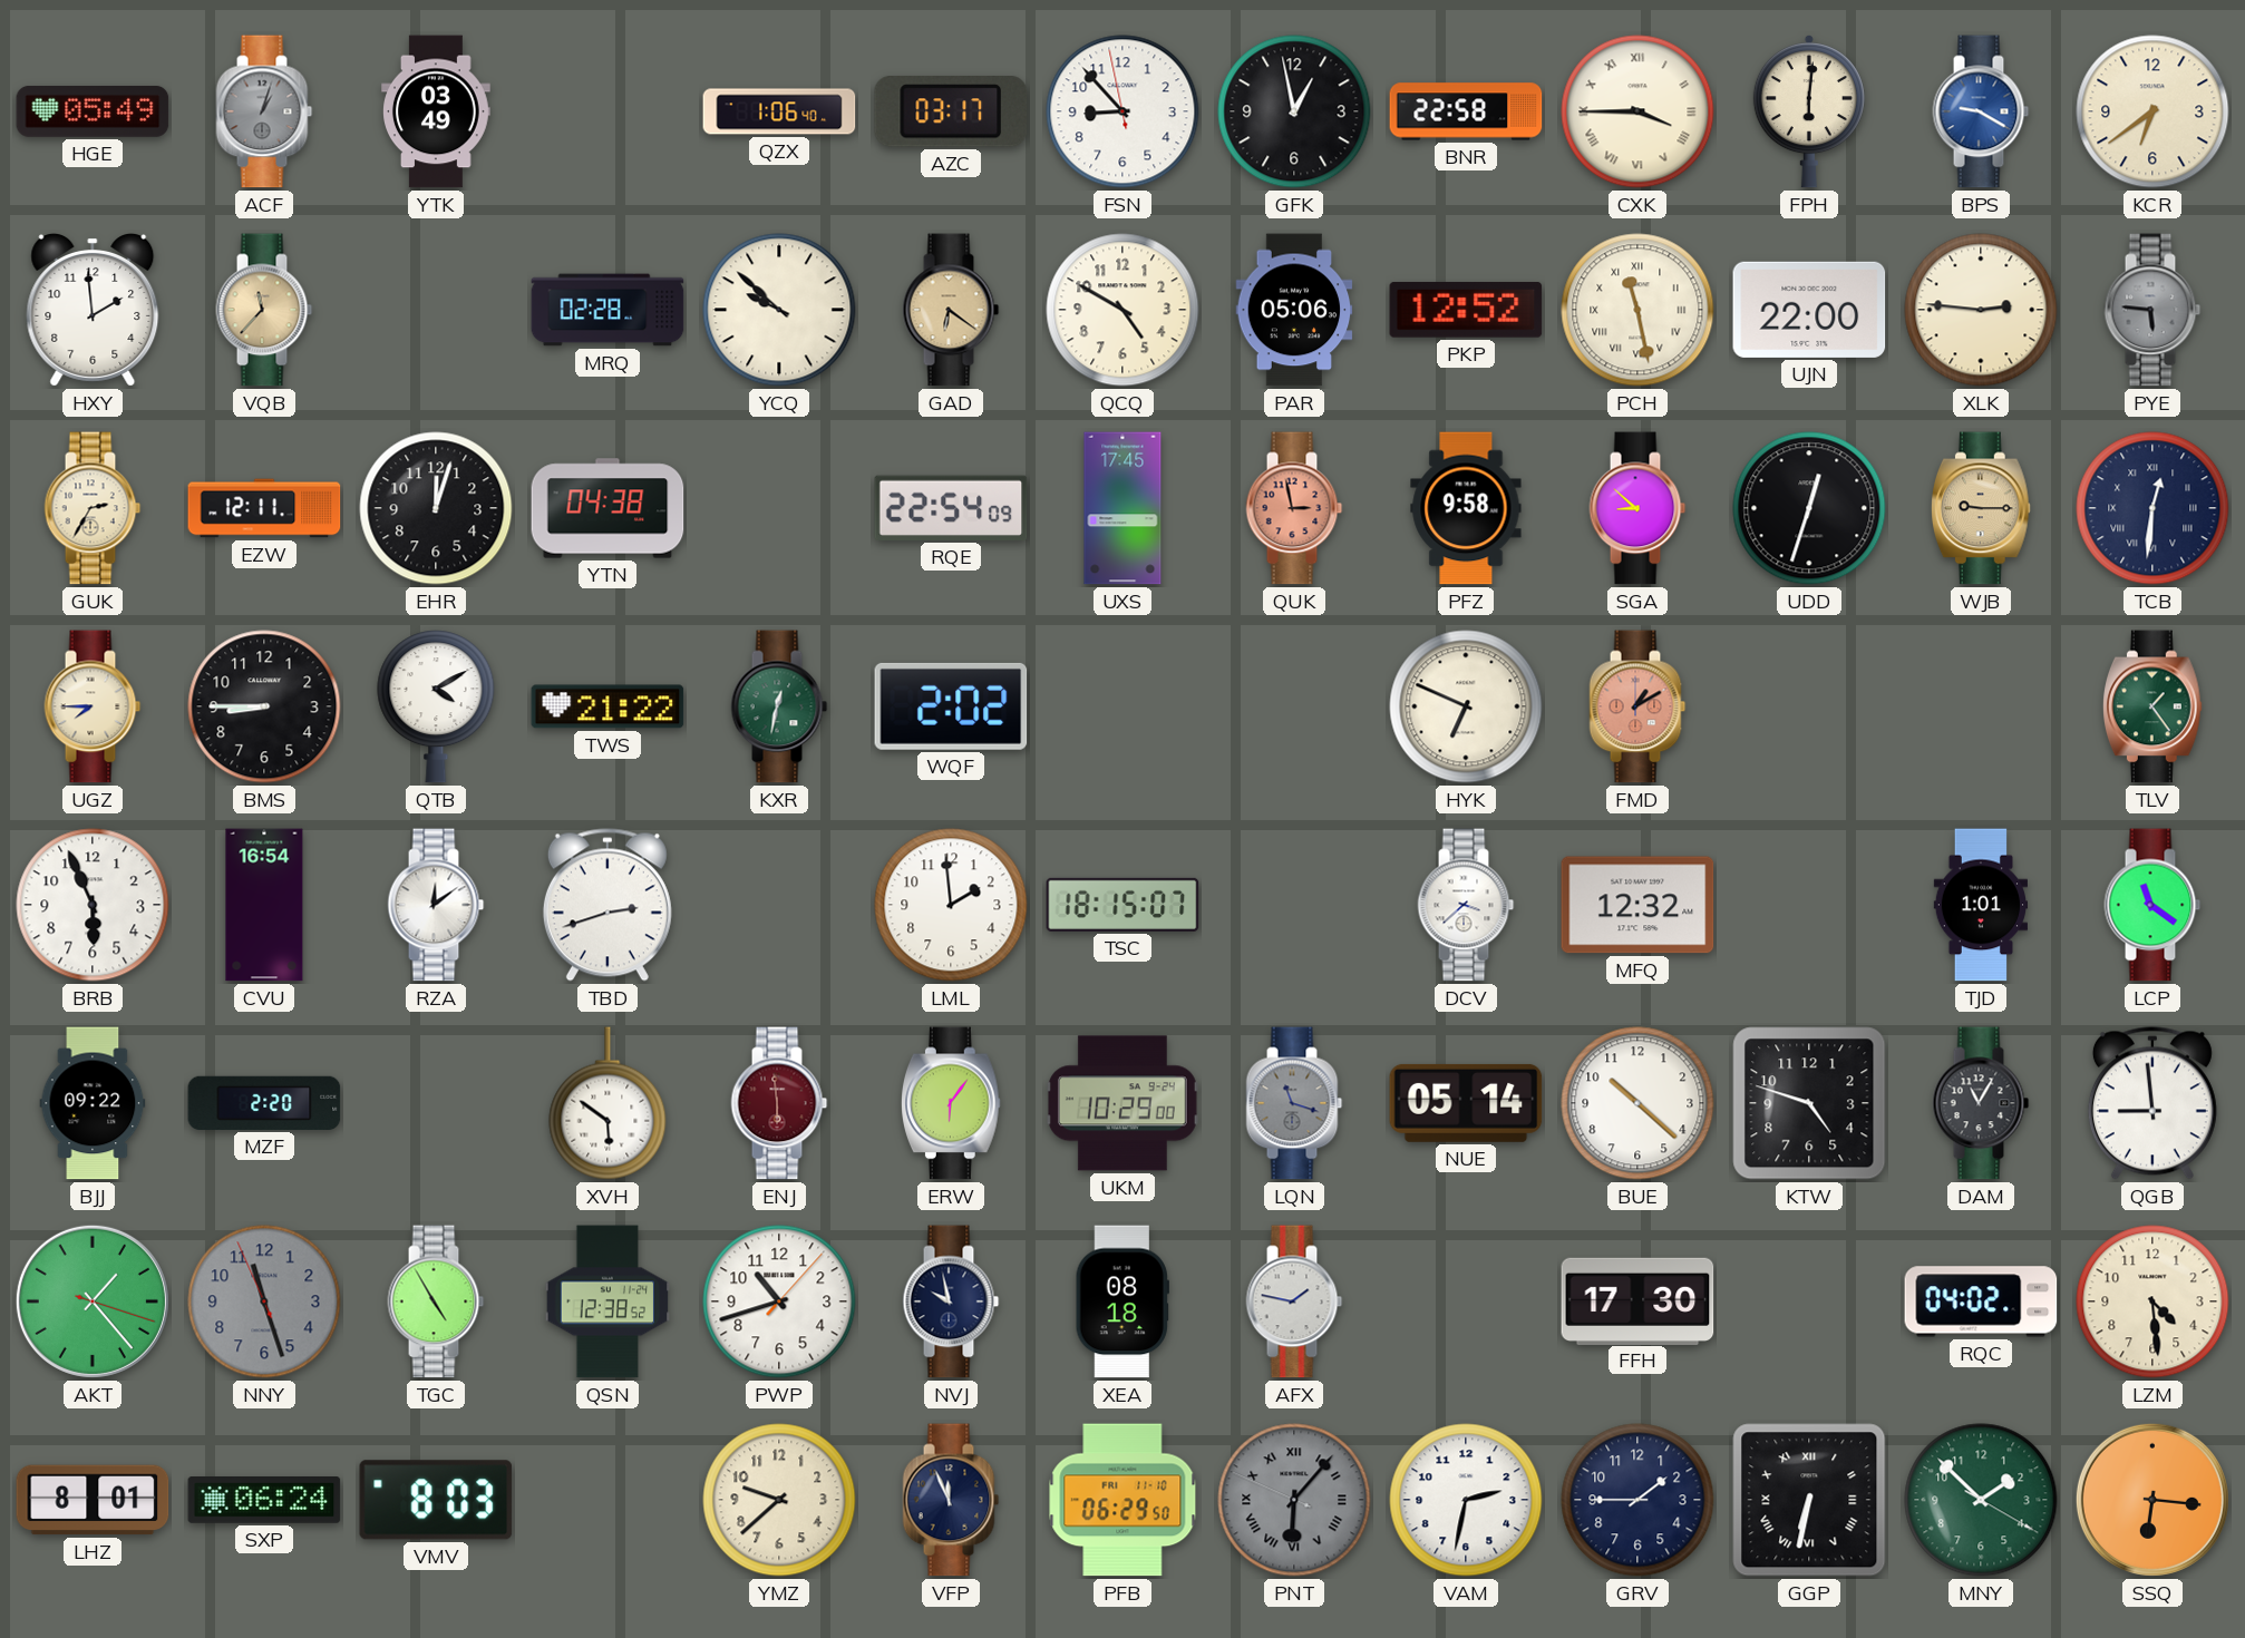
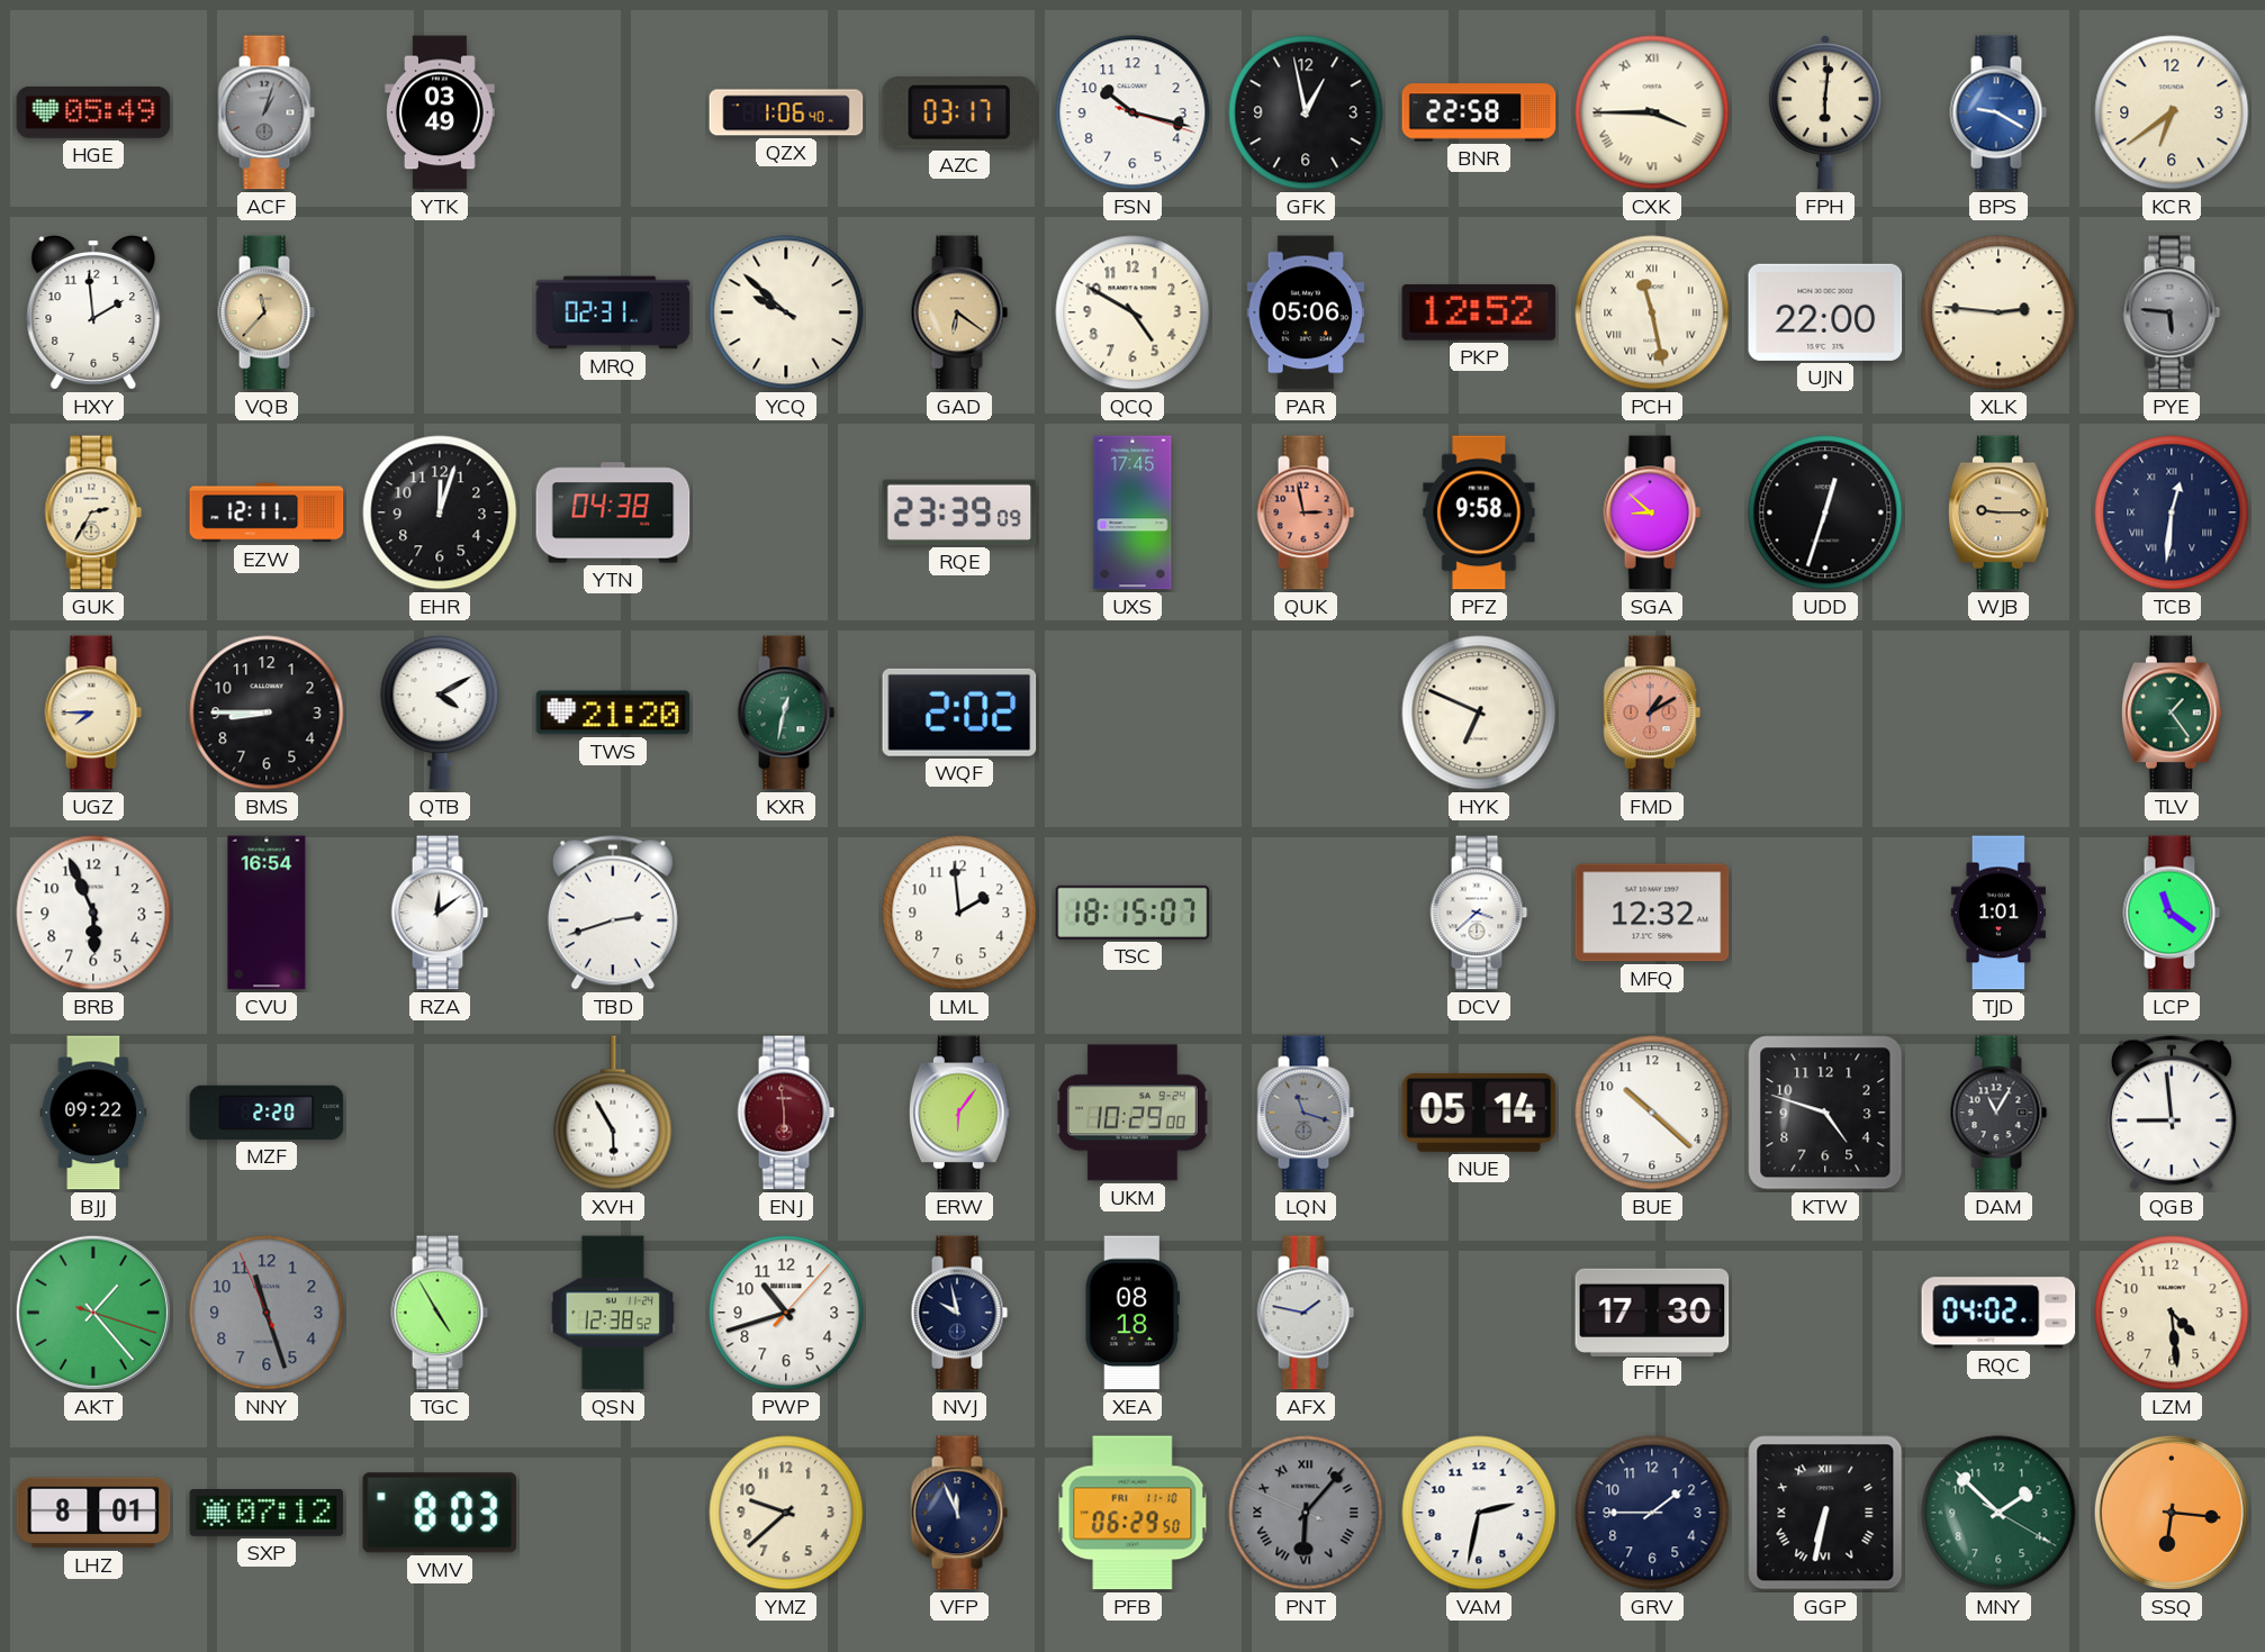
FSN: 8:52 -> 10:17
MRQ: 02:28 -> 02:31
RQE: 22:54 -> 23:39
TWS: 21:22 -> 21:20
XVH: 5:51 -> 5:55
SXP: 06:24 -> 07:12
